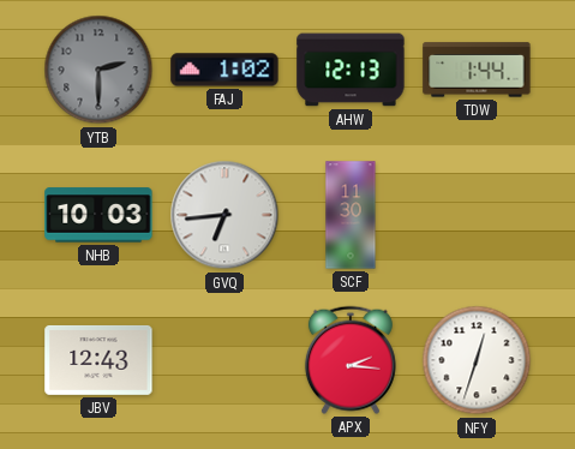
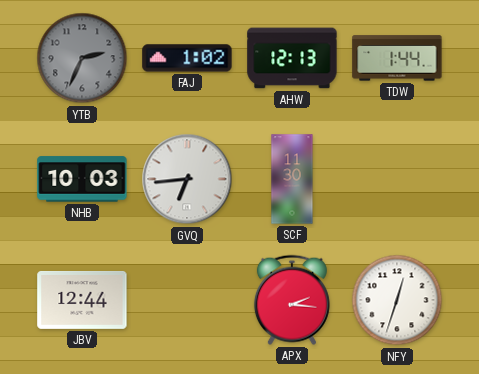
YTB: 2:30 -> 2:34
JBV: 12:43 -> 12:44
